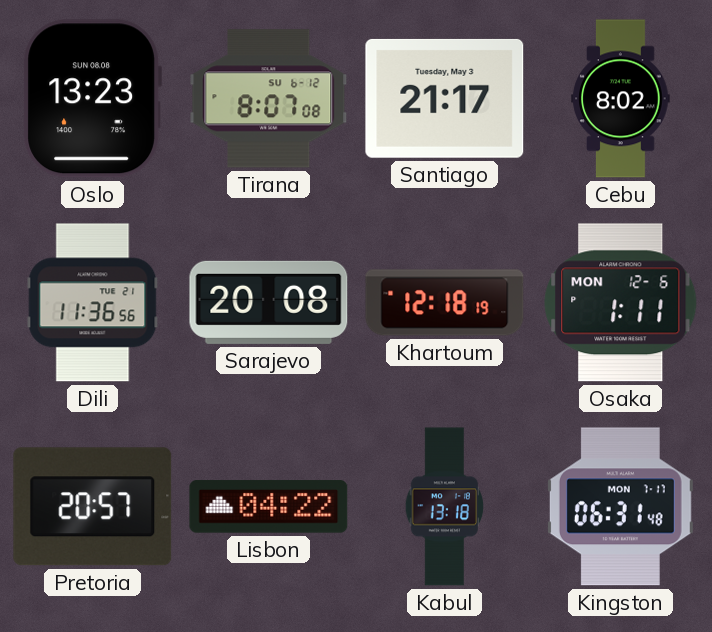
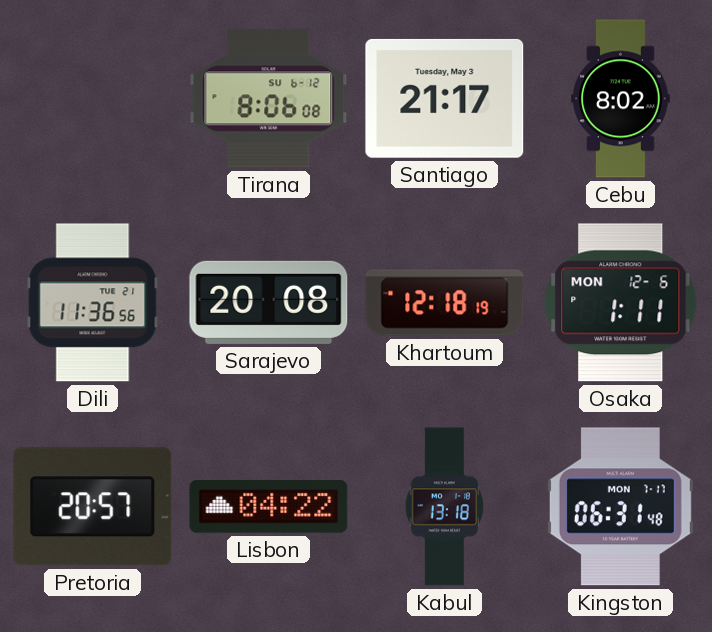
Oslo: 13:23 -> none
Tirana: 8:07 -> 8:06
